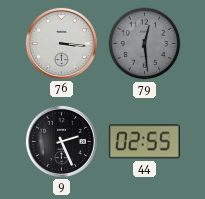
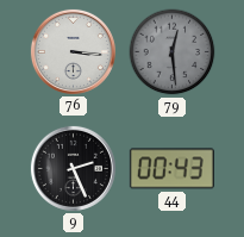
44: 02:55 -> 00:43
